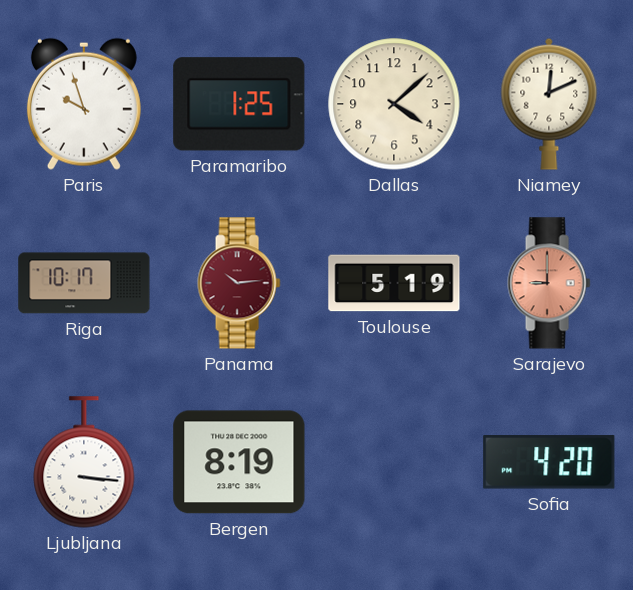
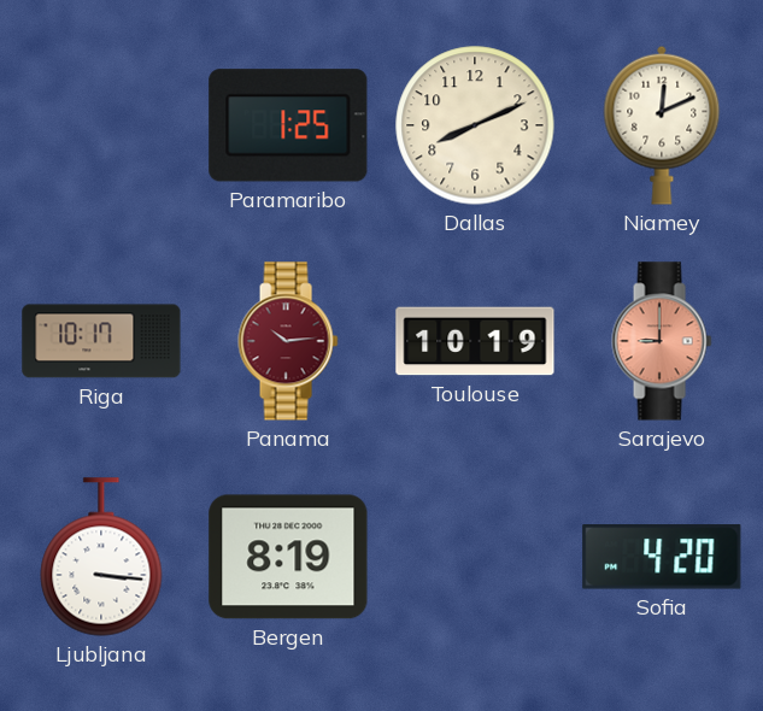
Paris: 9:57 -> none
Dallas: 4:08 -> 8:11
Toulouse: 5:19 -> 10:19
